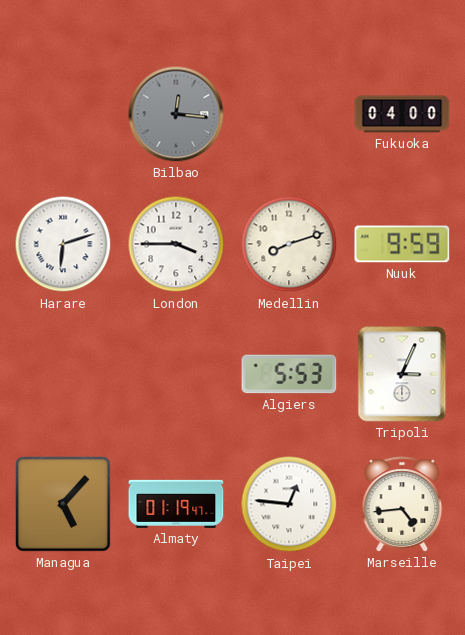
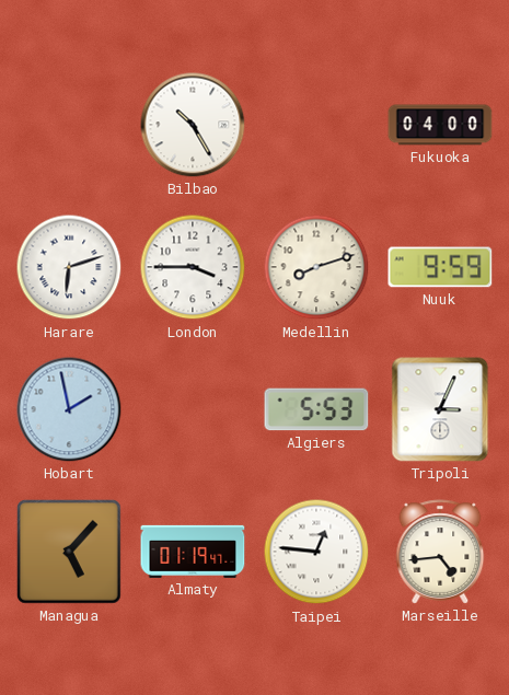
Bilbao: 12:16 -> 10:25
Bilbao dial: grey -> white
Hobart: none -> 1:58
